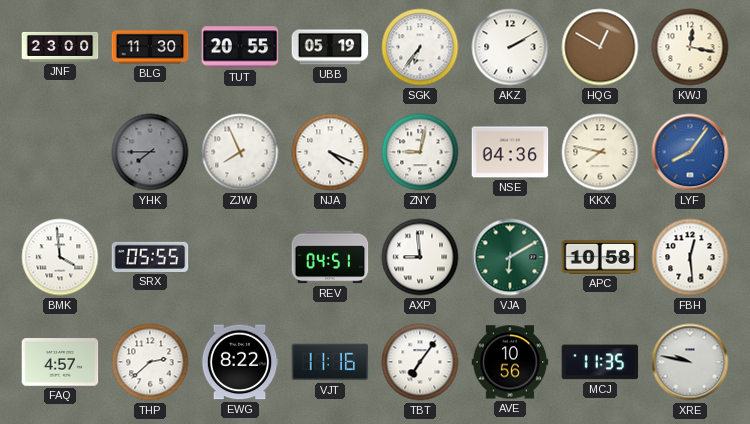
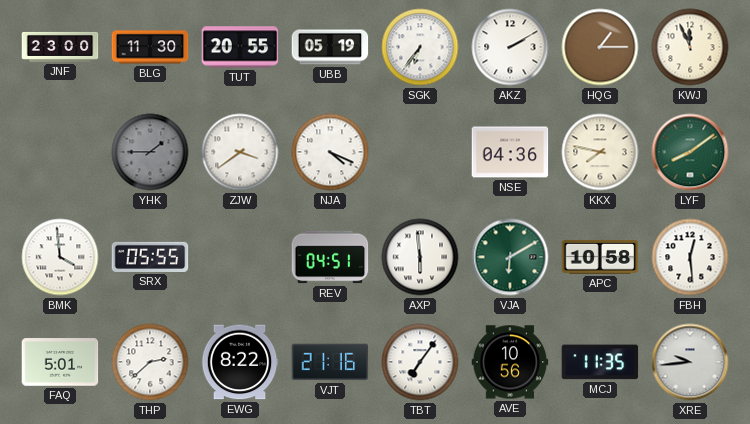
HQG: 12:50 -> 1:15
KWJ: 12:17 -> 11:56
YHK: 7:45 -> 1:45
ZJW: 7:56 -> 3:39
ZNY: 9:02 -> none
LYF: 8:06 -> 8:09
LYF dial: blue -> green
AXP: 8:59 -> 5:59
FAQ: 4:57 -> 5:01
VJT: 11:16 -> 21:16
XRE: 9:47 -> 9:44
